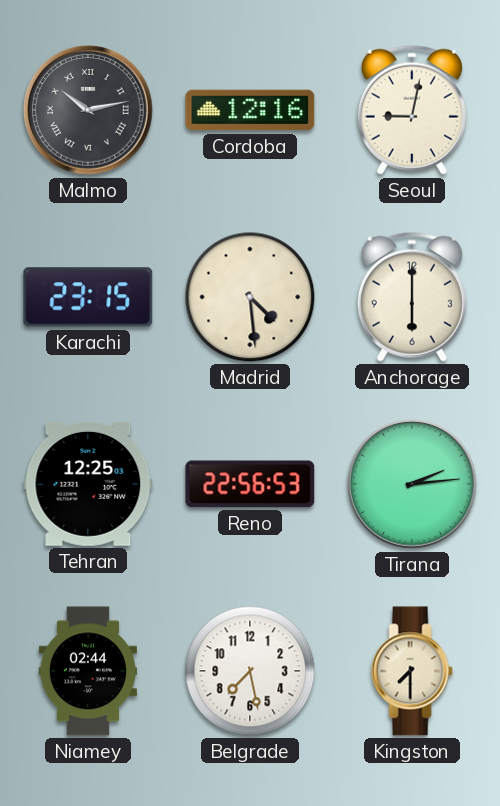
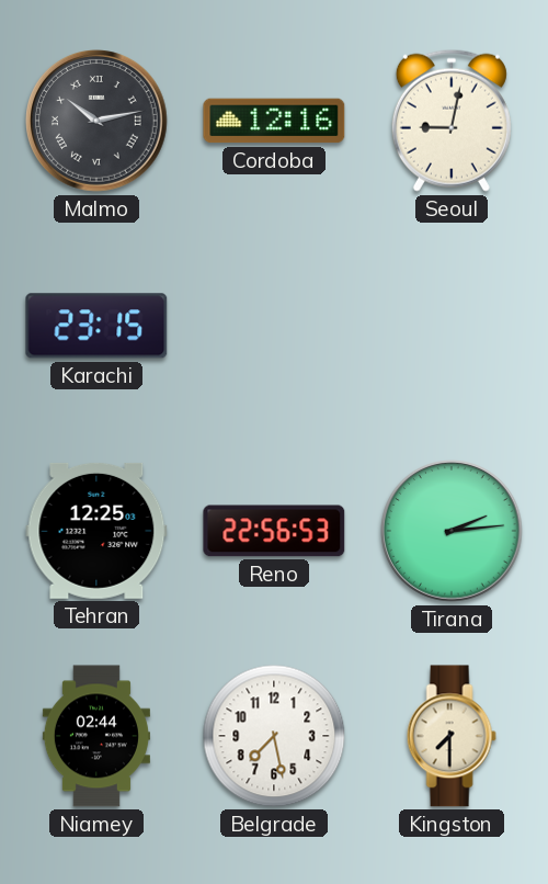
Madrid: 4:29 -> none
Anchorage: 6:00 -> none
